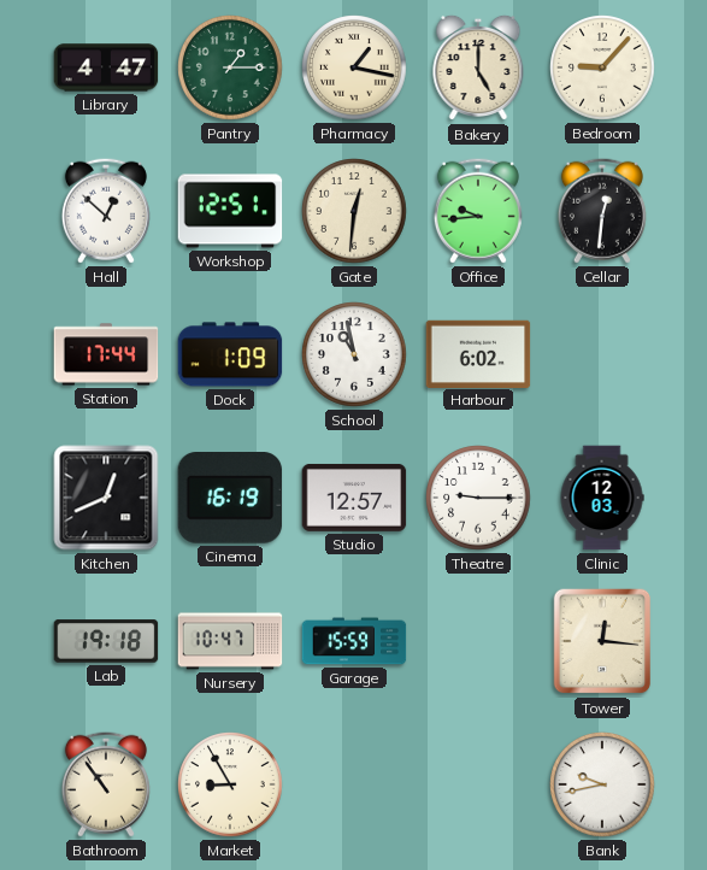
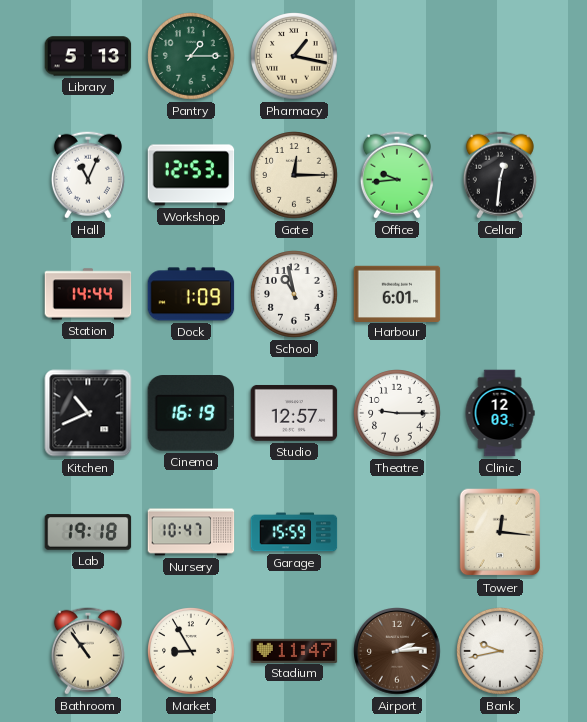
Library: 4:47 -> 5:13
Bakery: 5:00 -> none
Bedroom: 9:07 -> none
Hall: 12:52 -> 11:04
Workshop: 12:51 -> 12:53
Gate: 12:31 -> 12:15
Station: 17:44 -> 14:44
Harbour: 6:02 -> 6:01
Kitchen: 12:41 -> 10:41
Stadium: none -> 11:47
Airport: none -> 2:14
